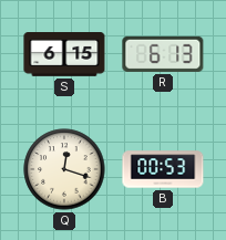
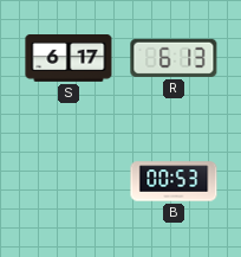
S: 6:15 -> 6:17
Q: 12:18 -> none
